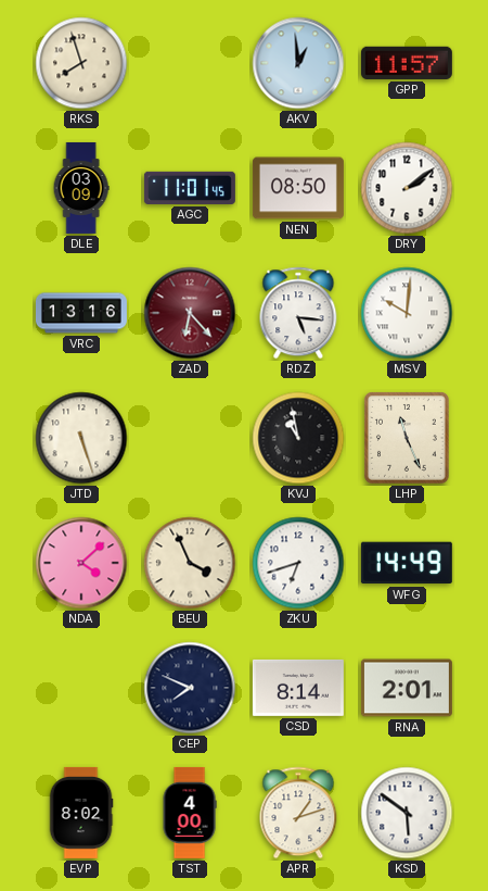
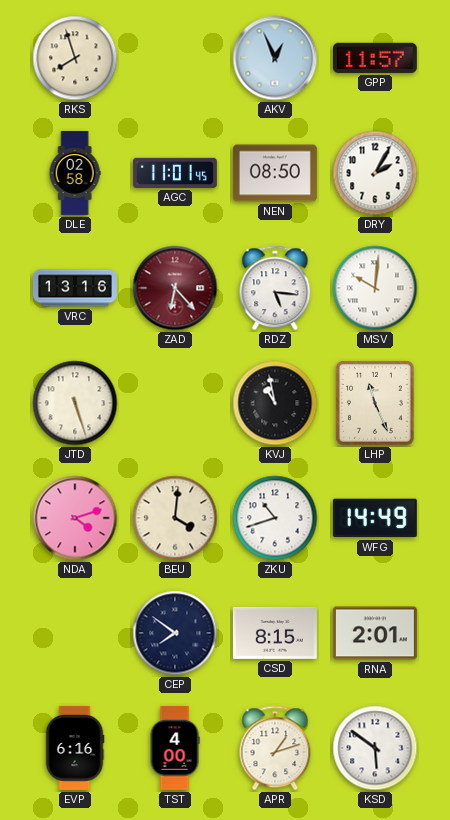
AKV: 12:59 -> 12:56
DLE: 03:09 -> 02:58
DRY: 2:09 -> 2:05
NDA: 4:08 -> 4:12
BEU: 3:56 -> 4:01
ZKU: 6:42 -> 10:42
CEP: 7:49 -> 7:51
CSD: 8:14 -> 8:15
EVP: 8:02 -> 6:16
